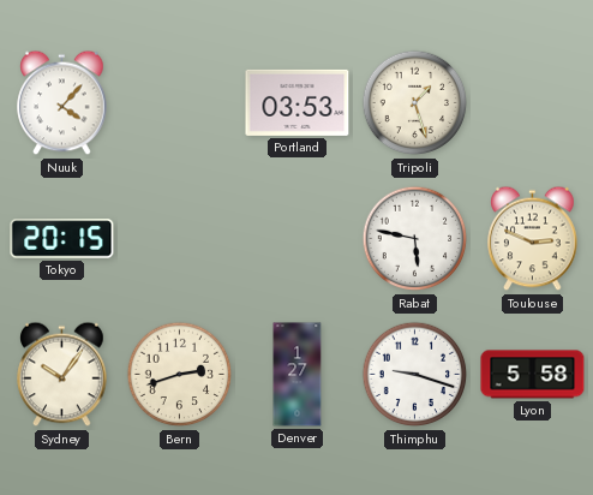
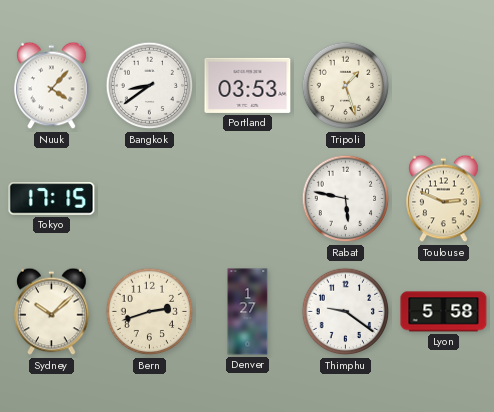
Bangkok: none -> 8:39
Tokyo: 20:15 -> 17:15
Sydney: 10:06 -> 10:08
Thimphu: 9:18 -> 9:21
